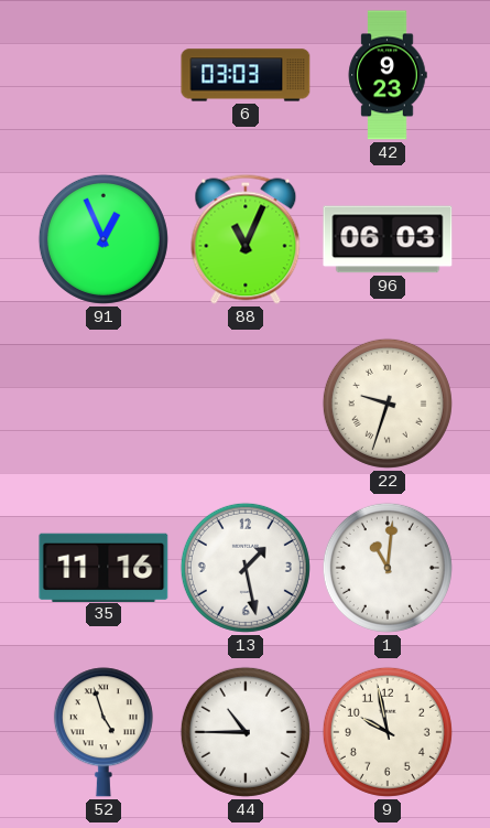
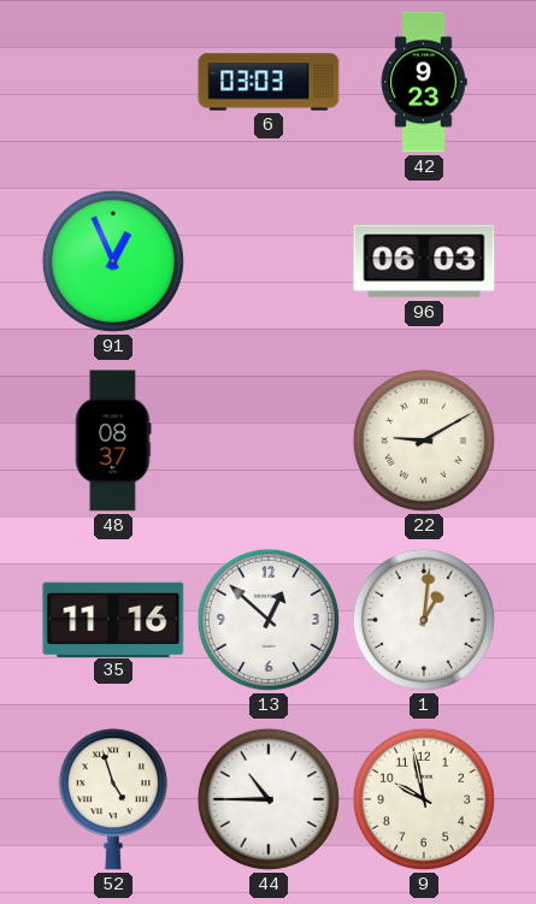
88: 11:04 -> none
48: none -> 08:37
22: 9:33 -> 9:10
13: 1:28 -> 12:52
1: 11:01 -> 1:01
